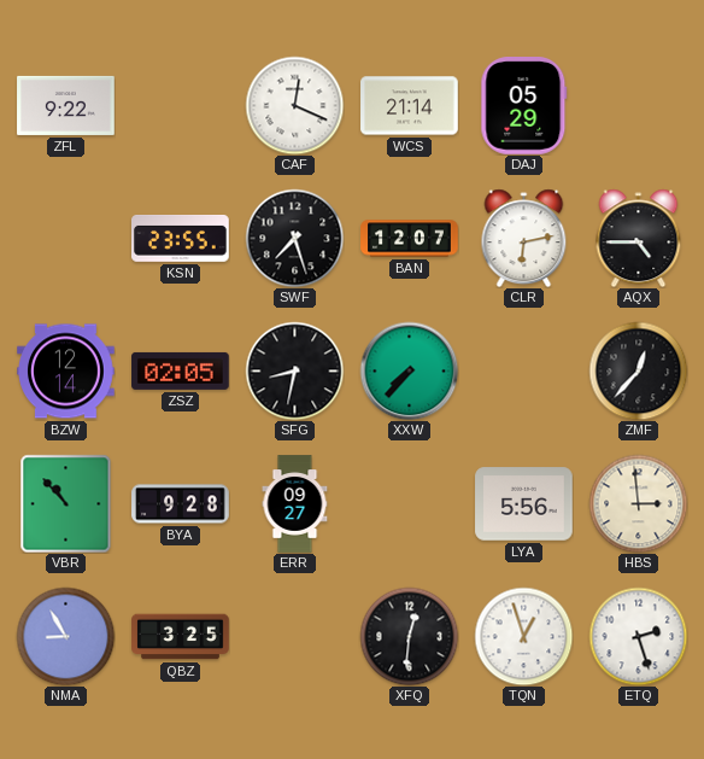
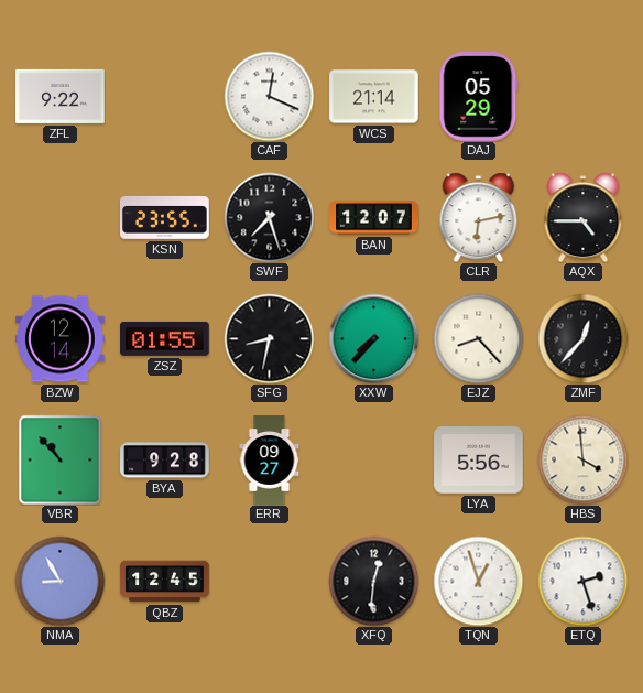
ZSZ: 02:05 -> 01:55
EJZ: none -> 8:23
HBS: 2:59 -> 3:59
QBZ: 3:25 -> 12:45
